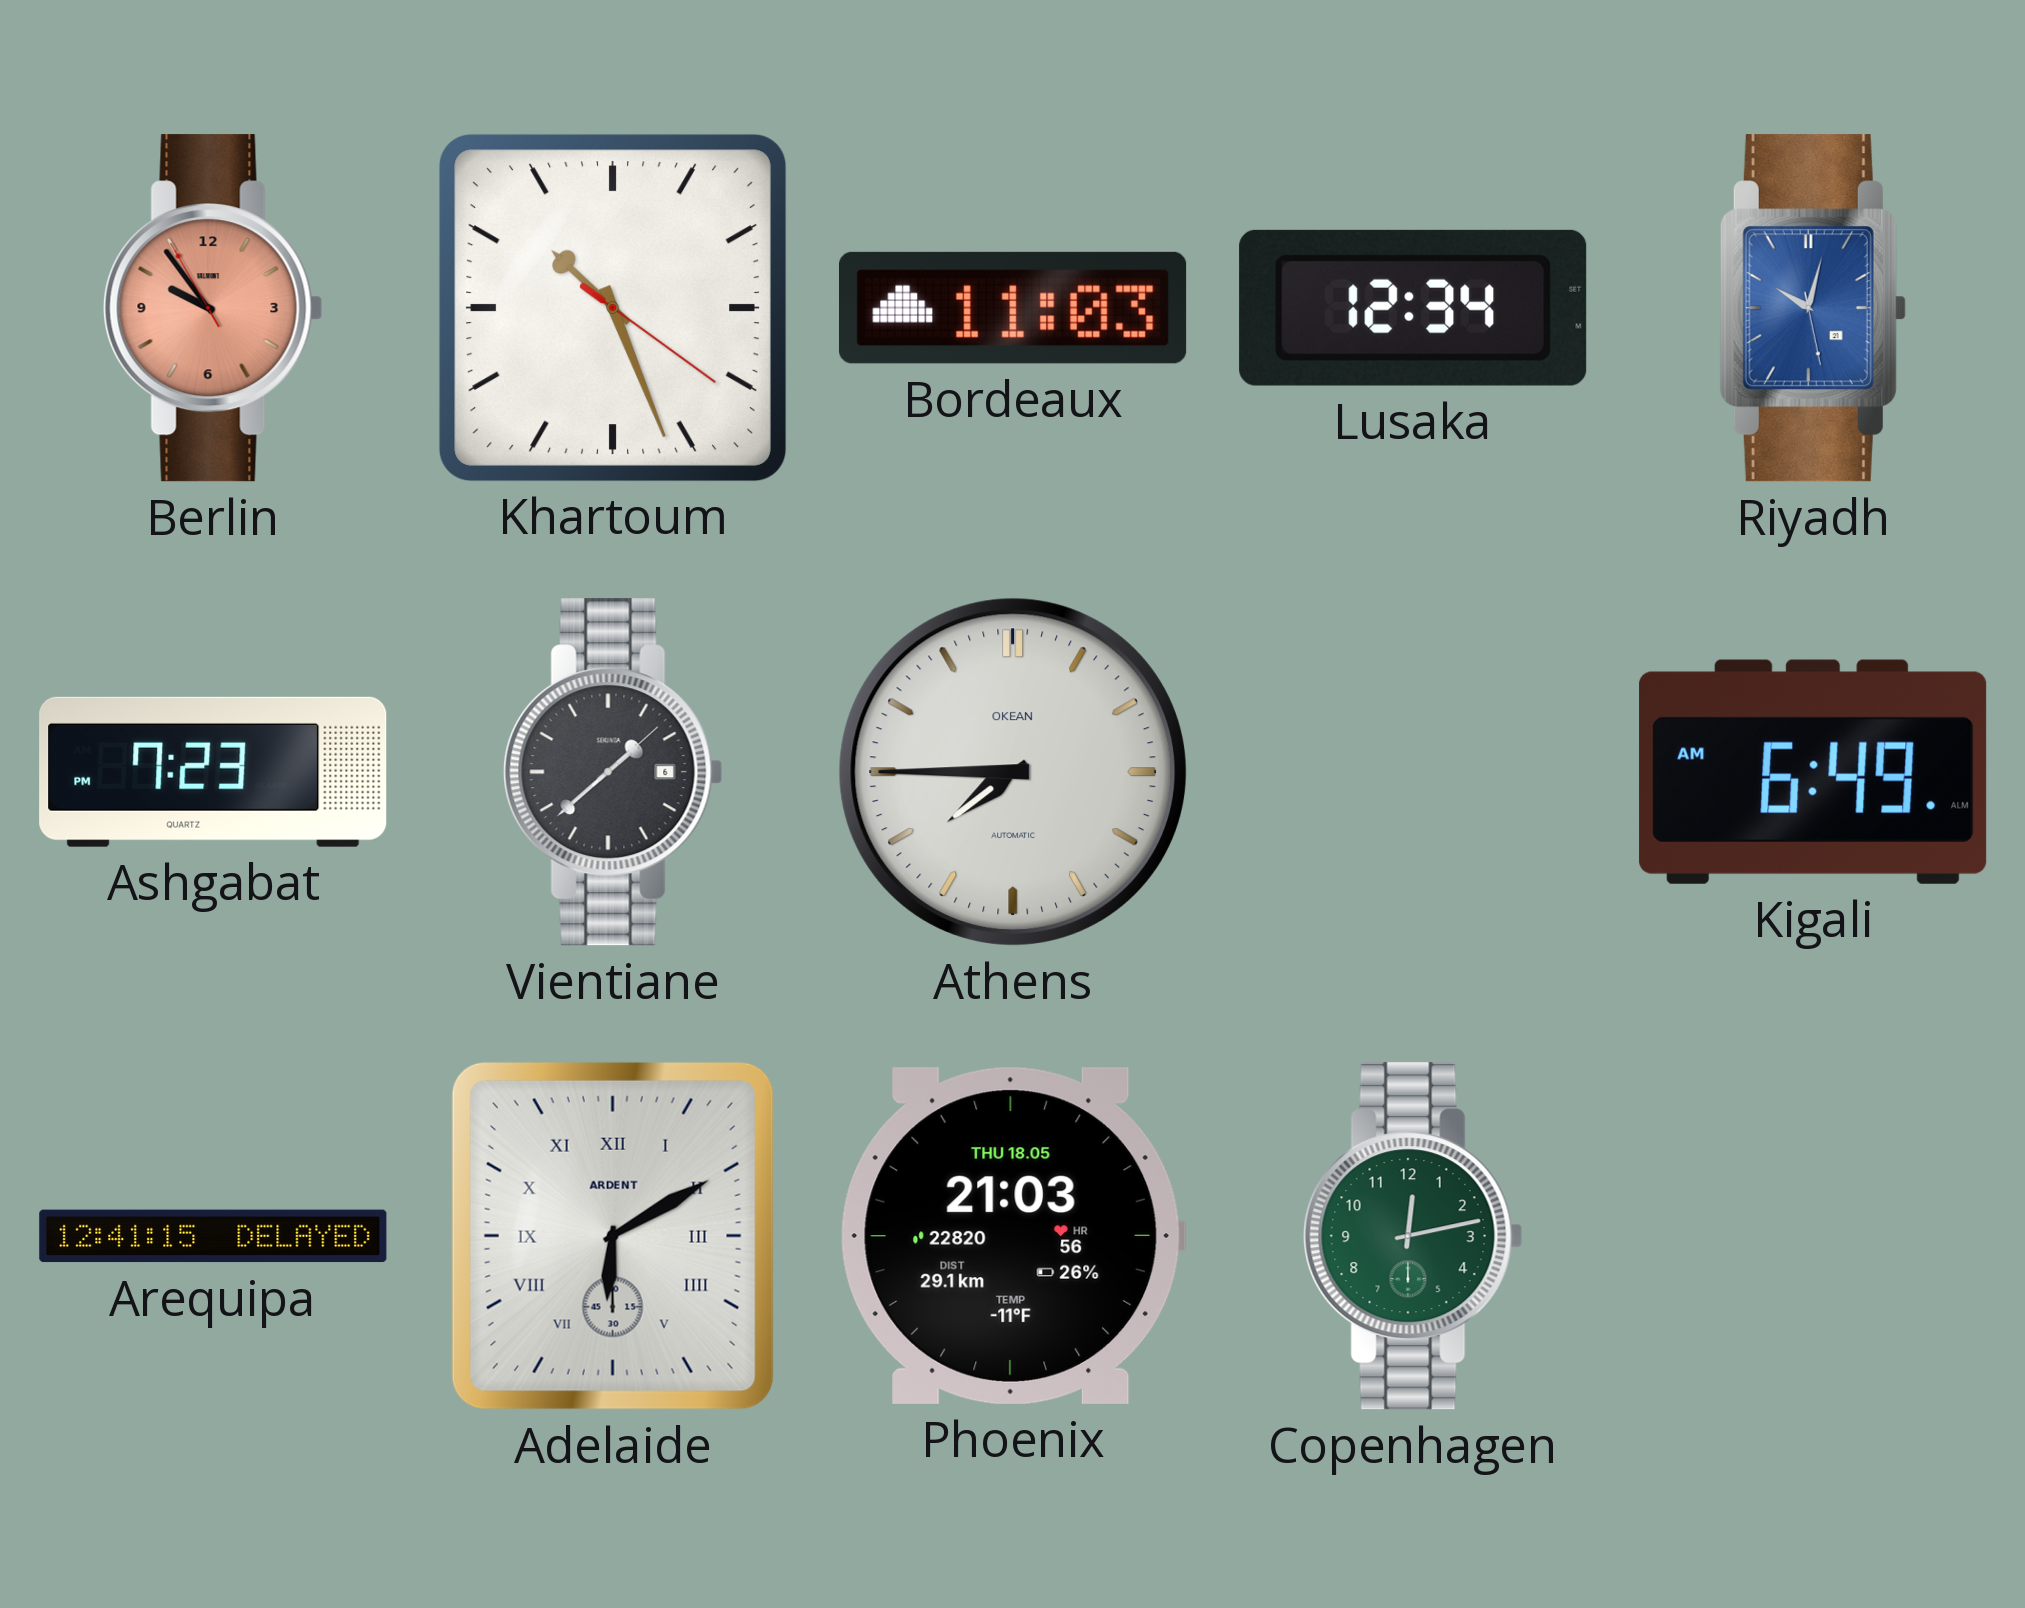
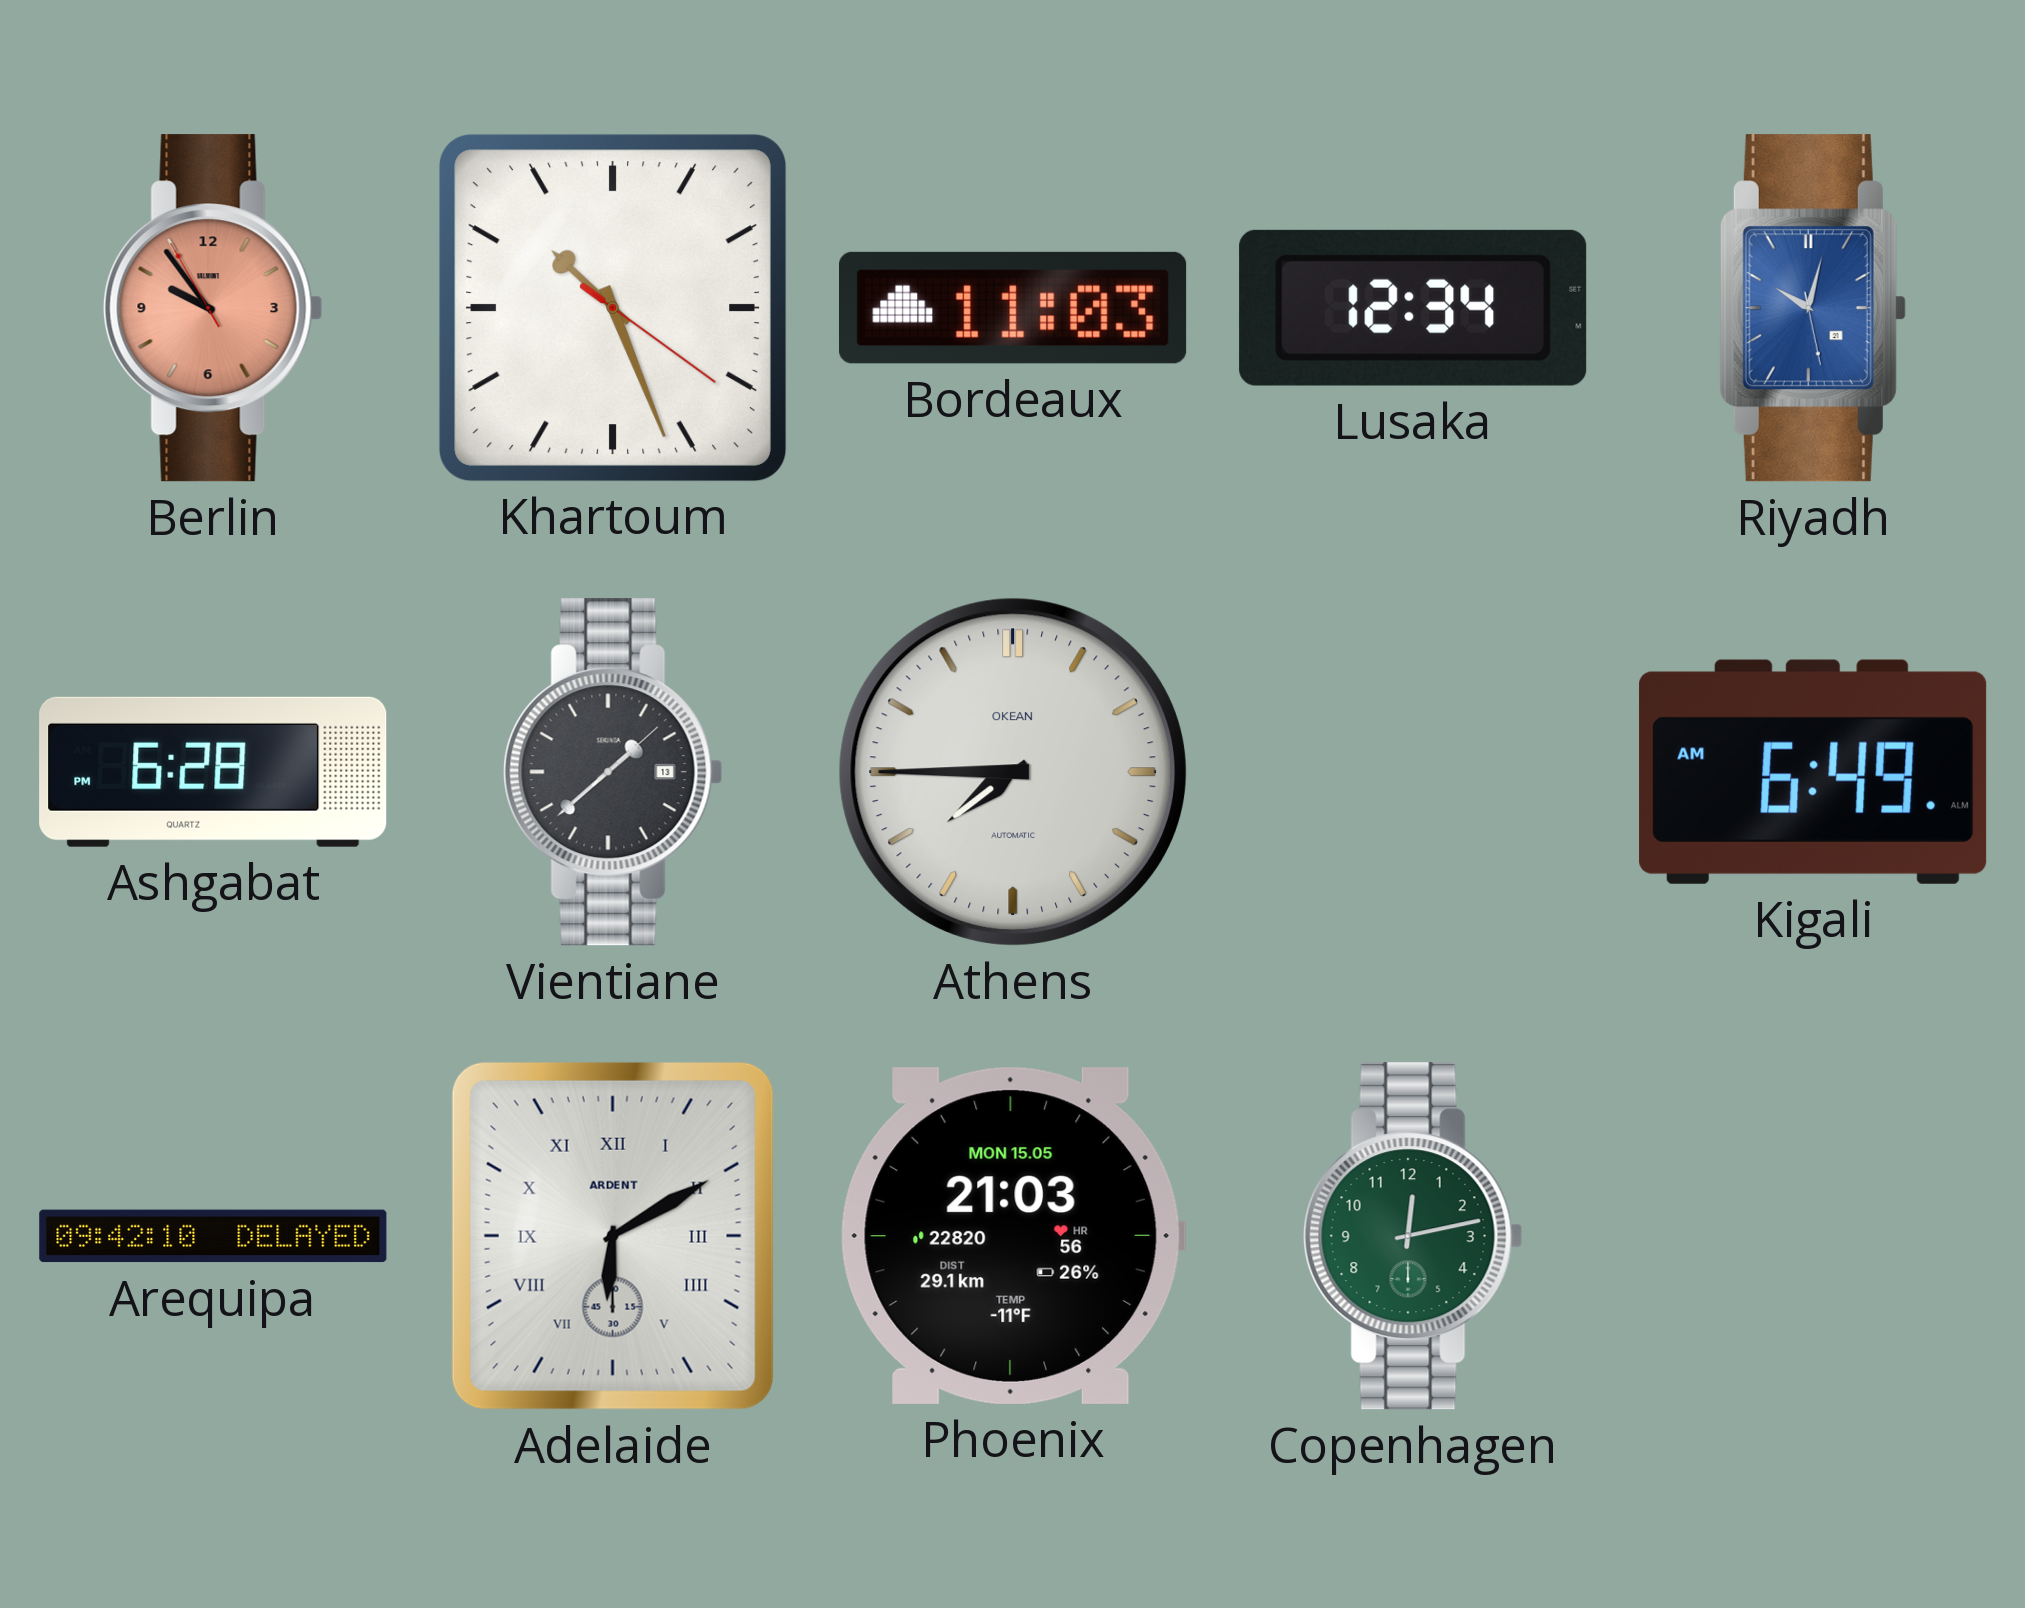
Ashgabat: 7:23 -> 6:28
Vientiane date: 6 -> 13
Arequipa: 12:41 -> 09:42
Phoenix date: THU 18.05 -> MON 15.05
